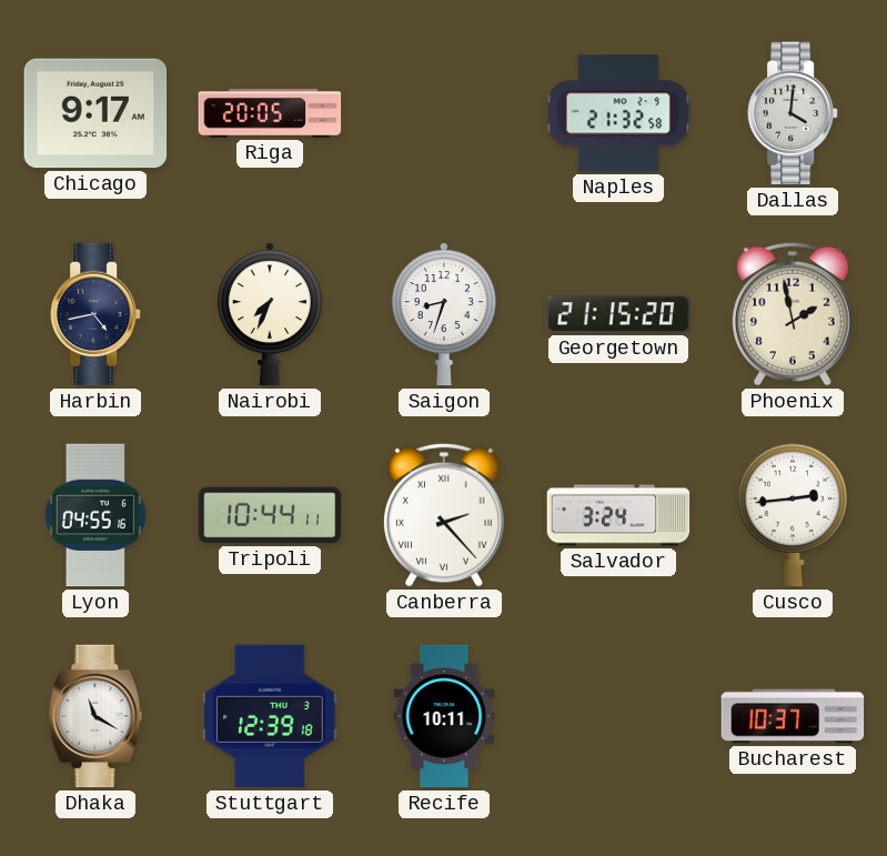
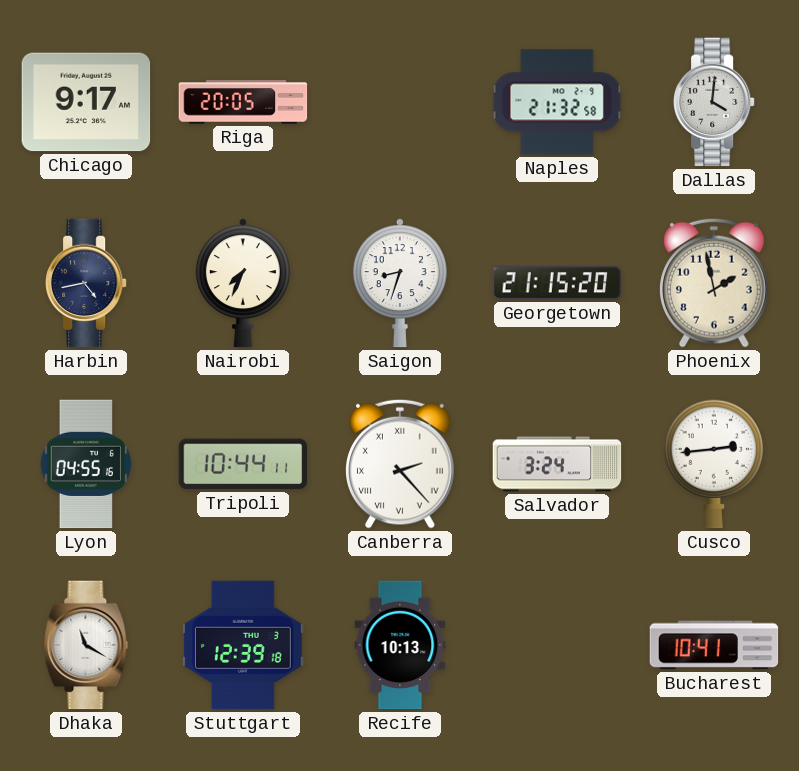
Recife: 10:11 -> 10:13
Bucharest: 10:37 -> 10:41
